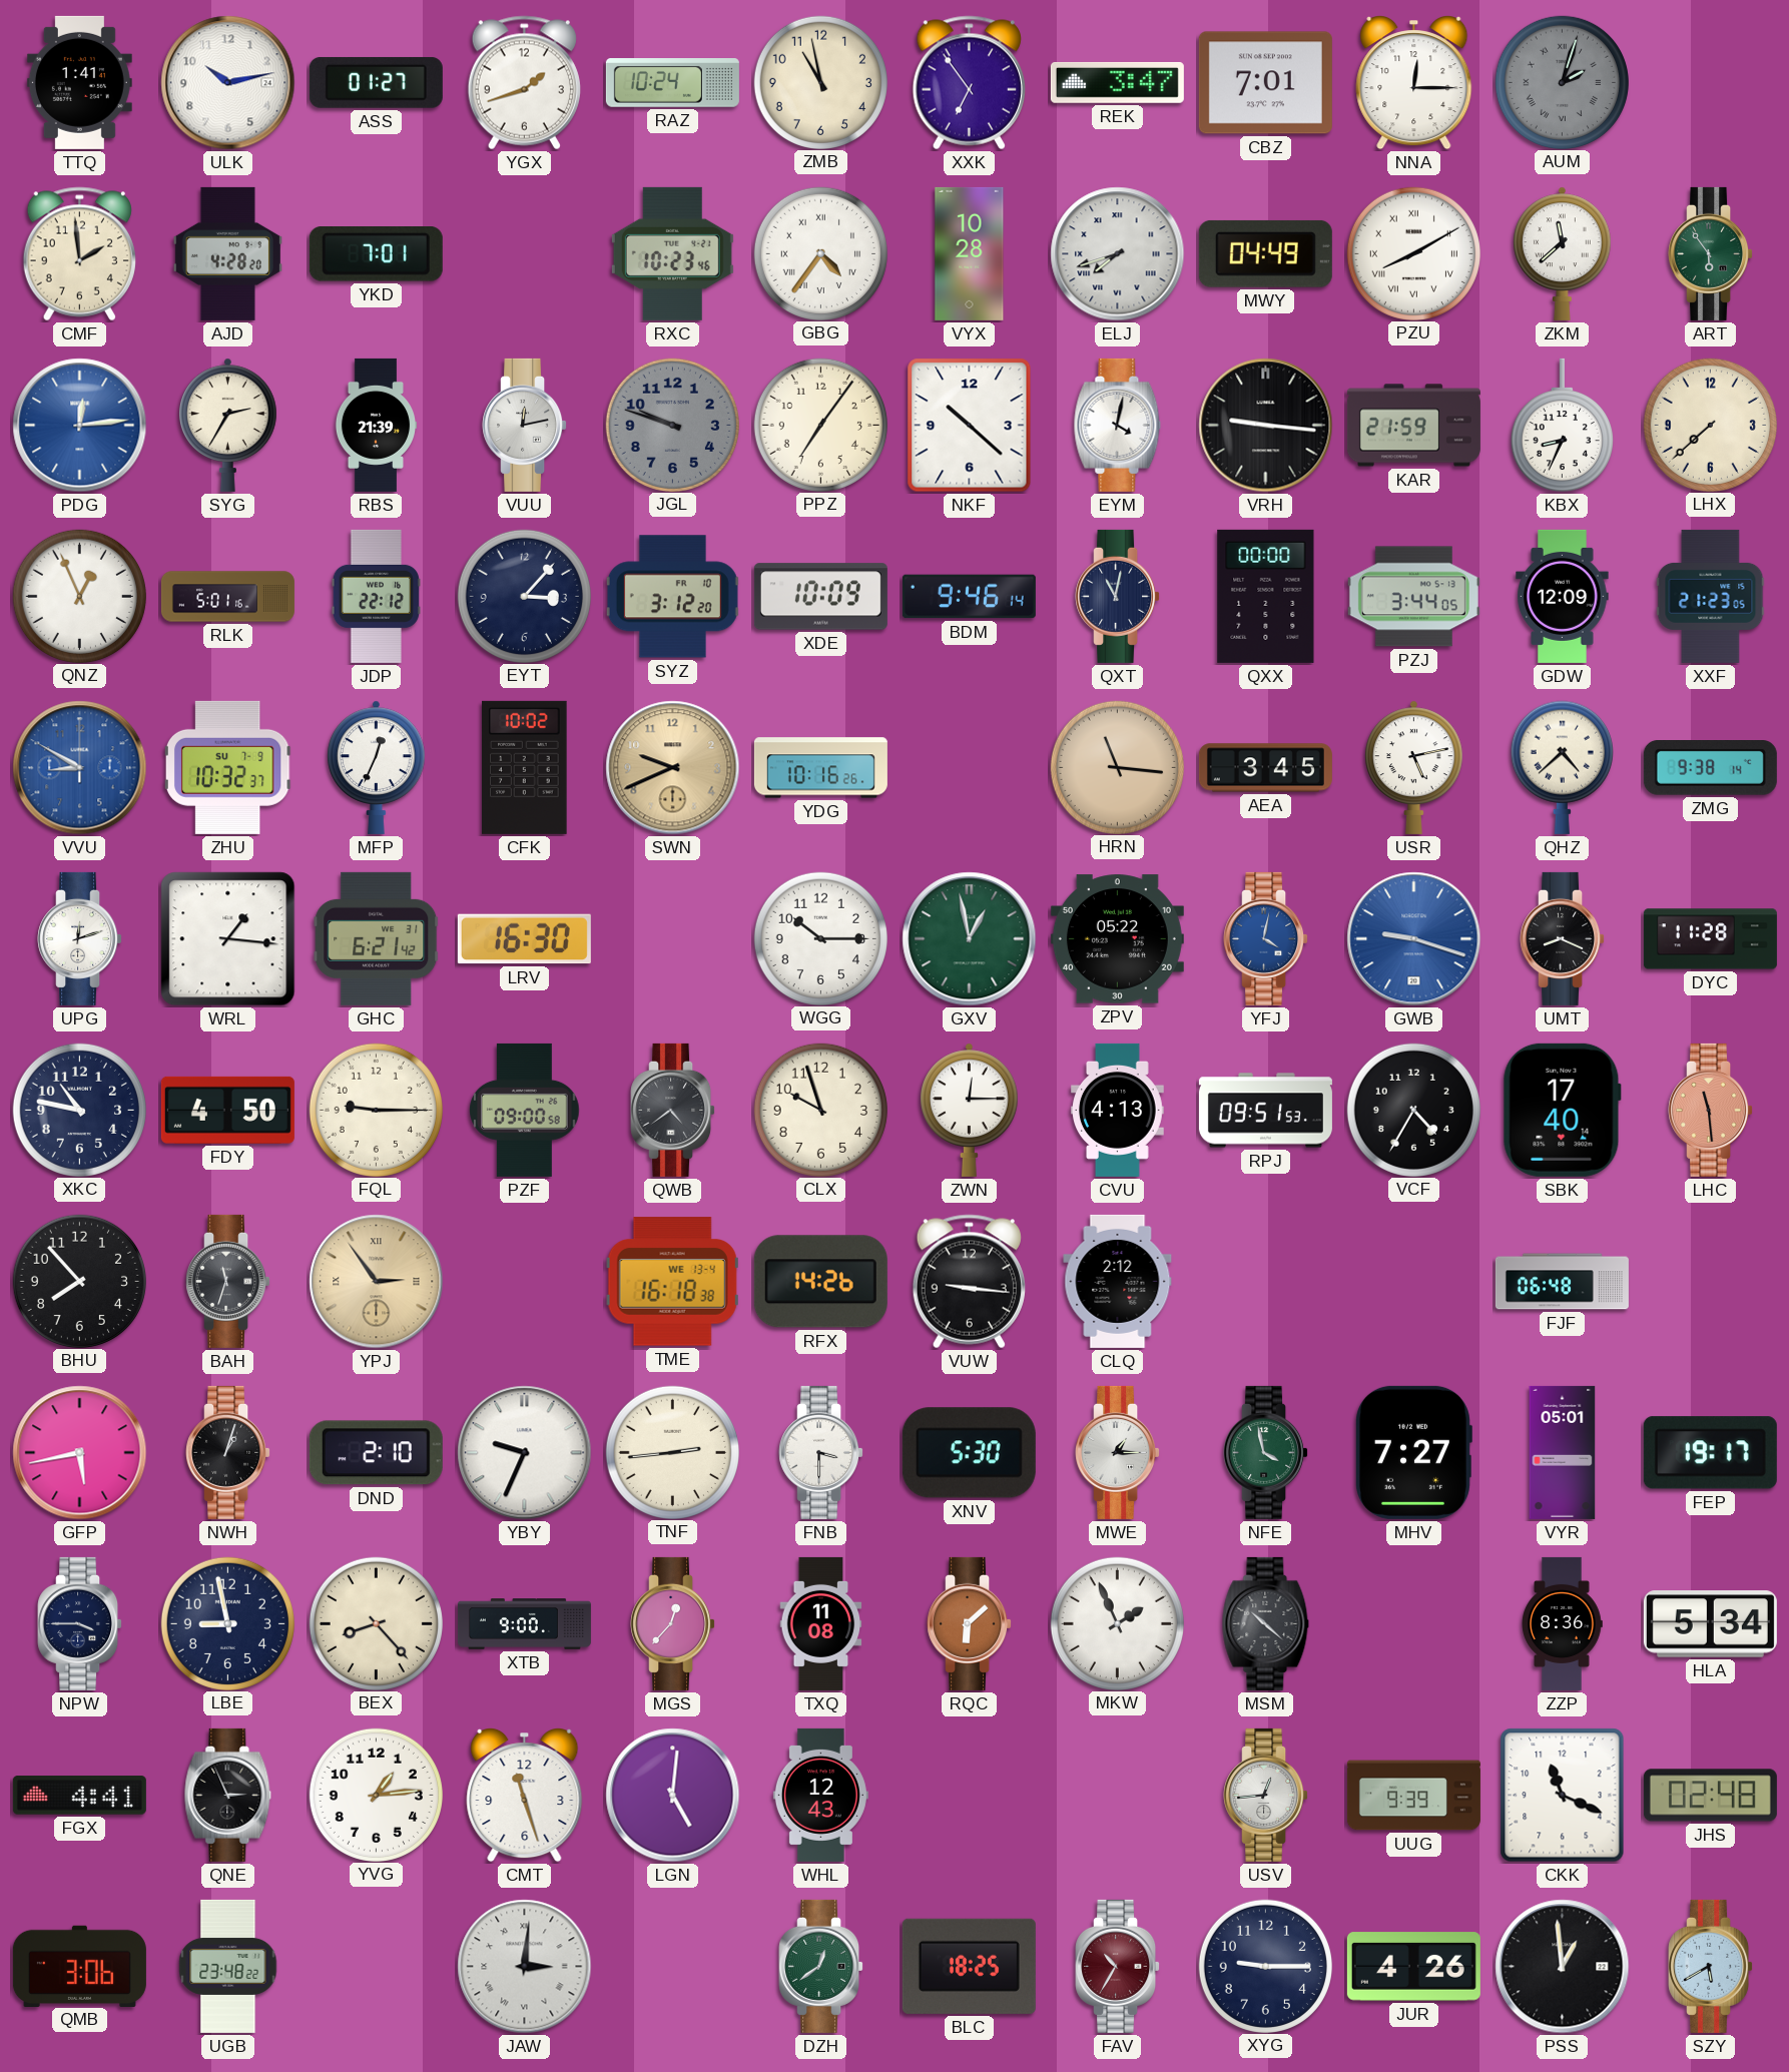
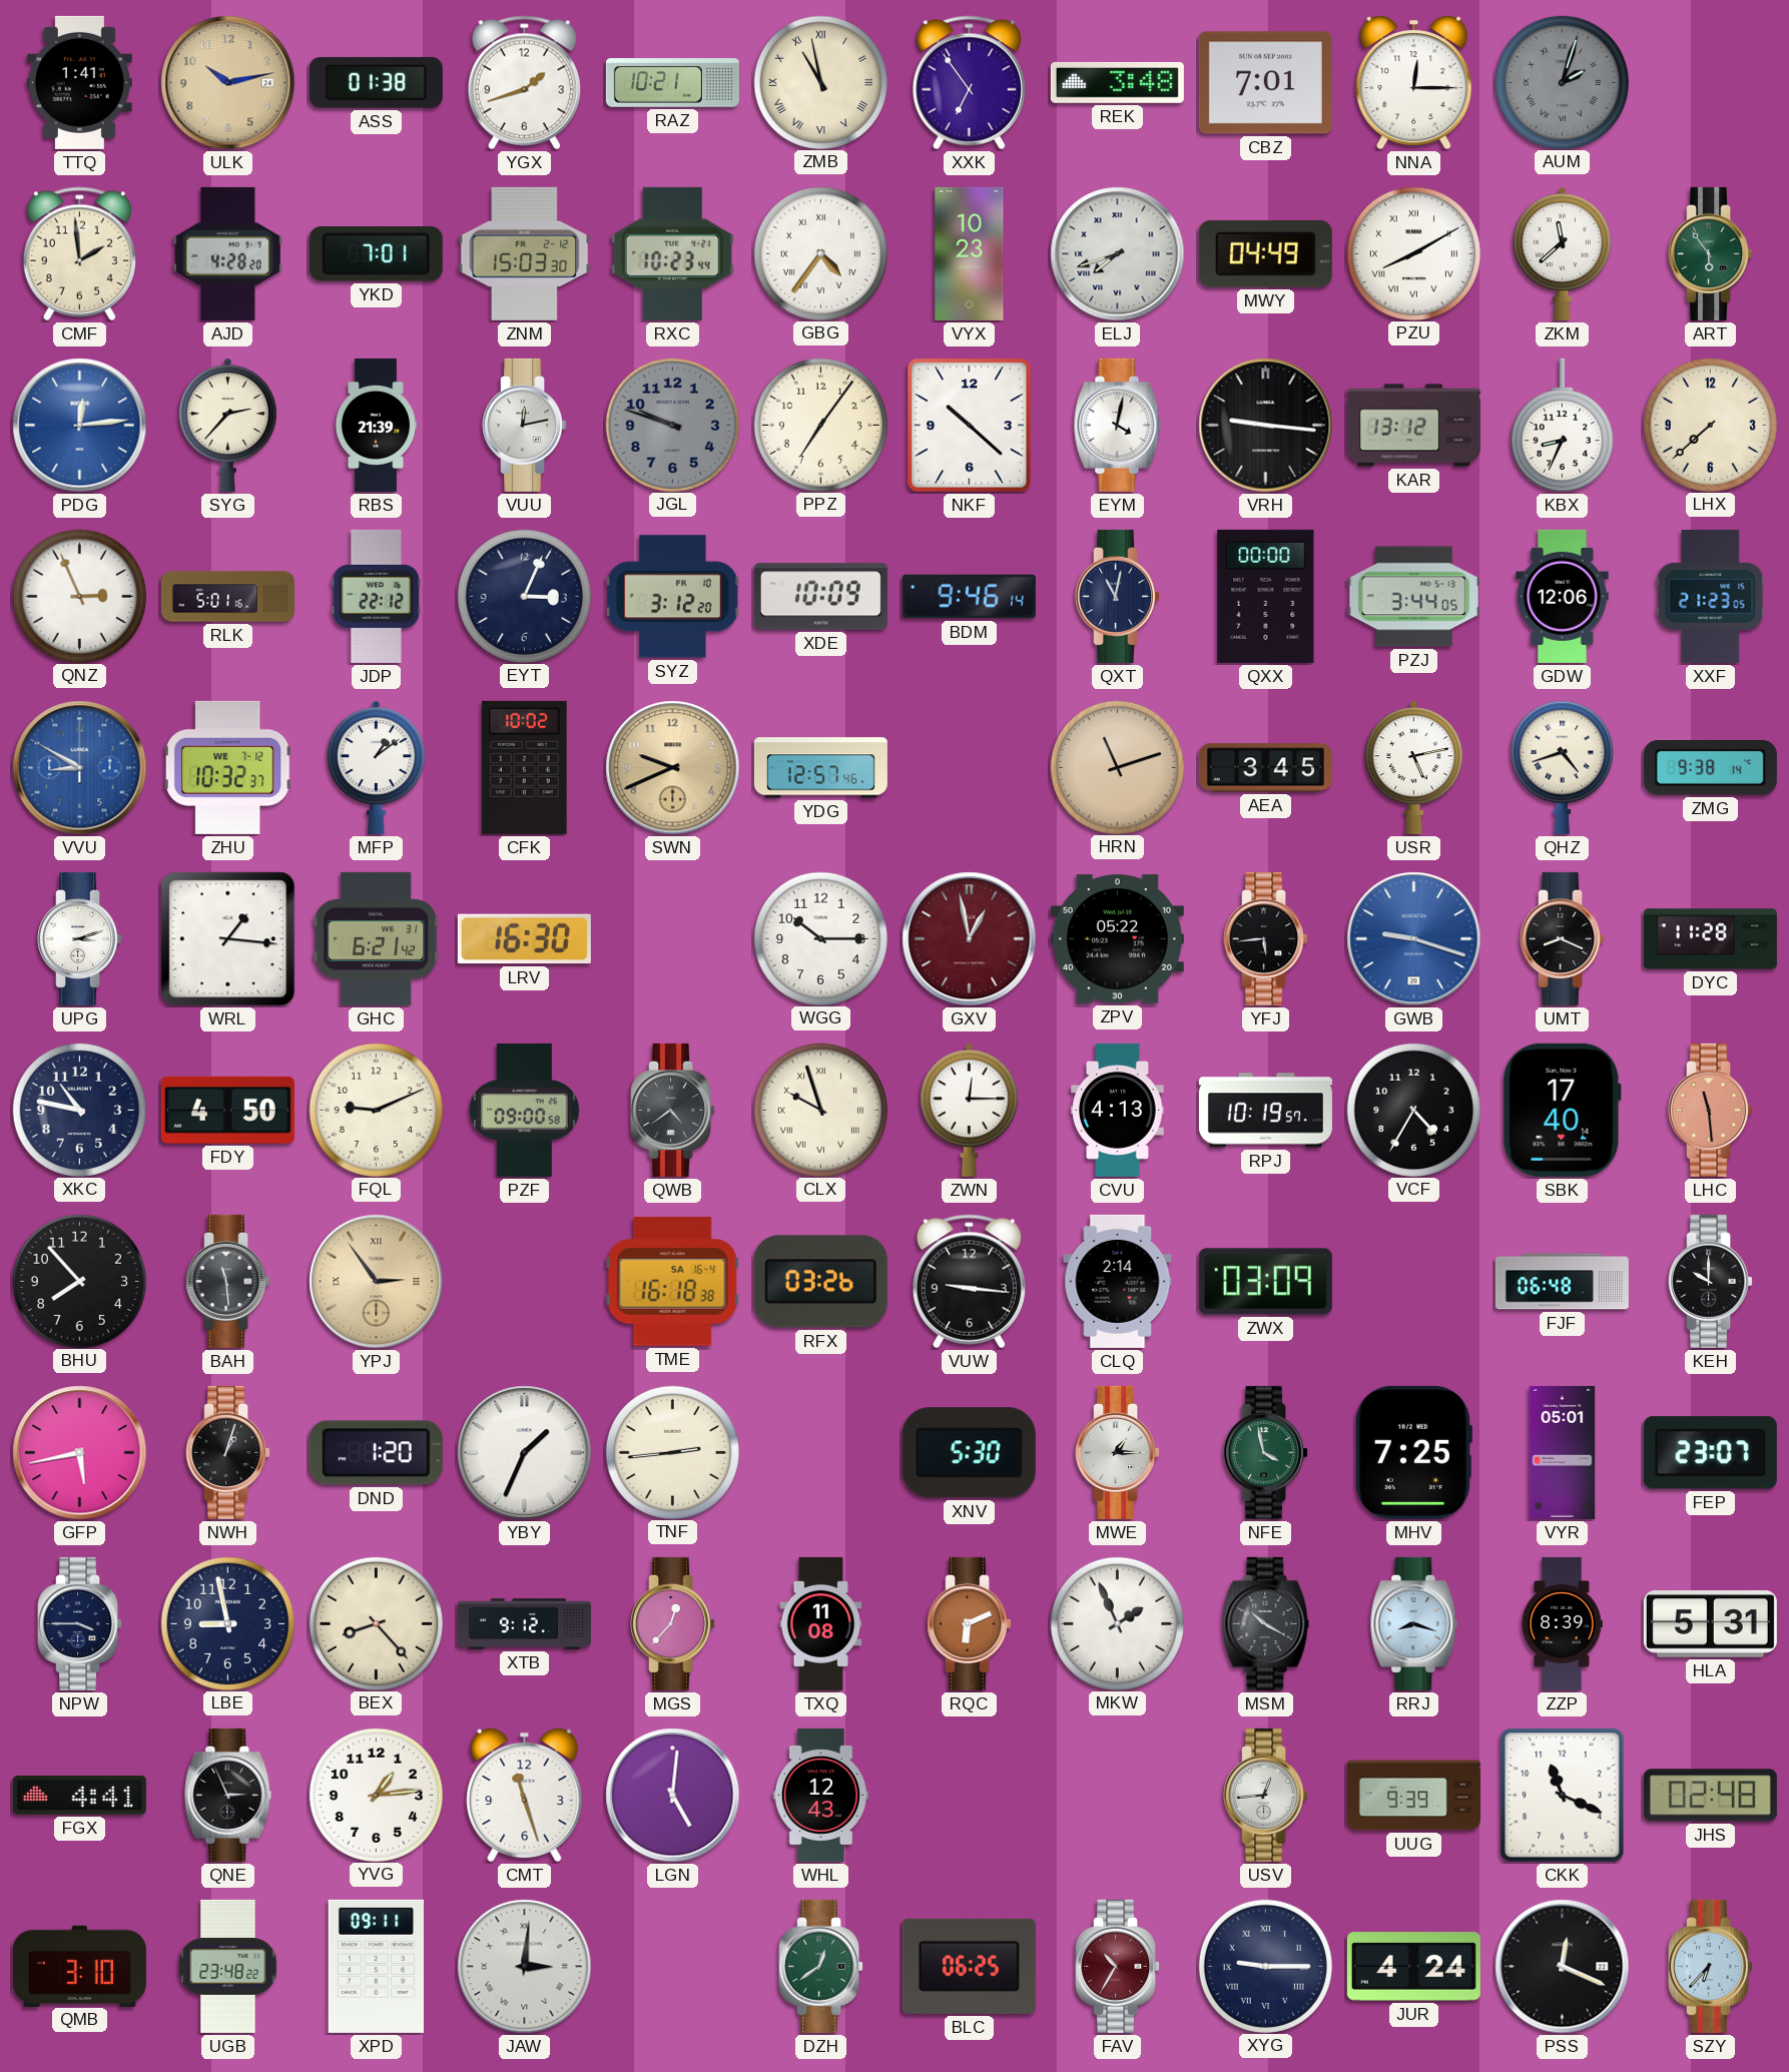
ULK dial: white -> champagne
ASS: 01:27 -> 01:38
RAZ: 10:24 -> 10:21
ZMB numerals: Arabic -> Roman
REK: 3:47 -> 3:48
ZNM: none -> 15:03
RXC: 10:23:46 -> 10:23:44
VYX: 10:28 -> 10:23
SYG: 2:35 -> 2:37
KAR: 21:59 -> 13:12
QNZ: 12:56 -> 2:56
EYT: 3:07 -> 3:04
GDW: 12:09 -> 12:06
ZHU date: SU 7-9 -> WE 7-12
MFP: 12:34 -> 1:09
YDG: 10:16 -> 12:57
HRN: 11:16 -> 11:12
QHZ: 4:38 -> 4:42
UPG: 12:12 -> 3:12
GXV dial: green -> burgundy
YFJ: 4:02 -> 5:44
YFJ dial: blue -> black
FQL: 9:15 -> 9:11
CLX numerals: Arabic -> Roman
RPJ: 09:51 -> 10:19
BAH: 11:33 -> 11:29
TME date: WE 13-4 -> SA 16-4
RFX: 14:26 -> 03:26
CLQ: 2:12 -> 2:14
ZWX: none -> 03:09
KEH: none -> 10:00
DND: 2:10 -> 1:20
YBY: 9:34 -> 1:34
FNB: 3:30 -> none
MHV: 7:27 -> 7:25
FEP: 19:17 -> 23:07
XTB: 9:00 -> 9:12
RQC: 6:08 -> 6:11
MSM: 10:22 -> 10:20
RRJ: none -> 8:18
ZZP: 8:36 -> 8:39
HLA: 5:34 -> 5:31
QMB: 3:06 -> 3:10
XPD: none -> 09:11
BLC: 18:25 -> 06:25
XYG numerals: Arabic -> Roman
JUR: 4:26 -> 4:24
PSS: 12:59 -> 12:19
SZY: 5:40 -> 6:37
